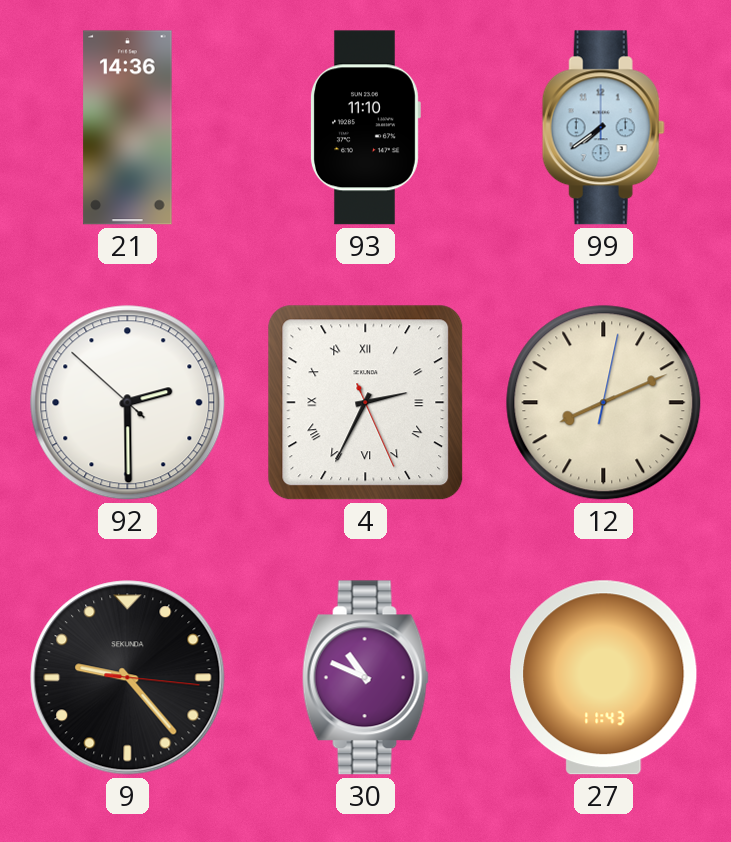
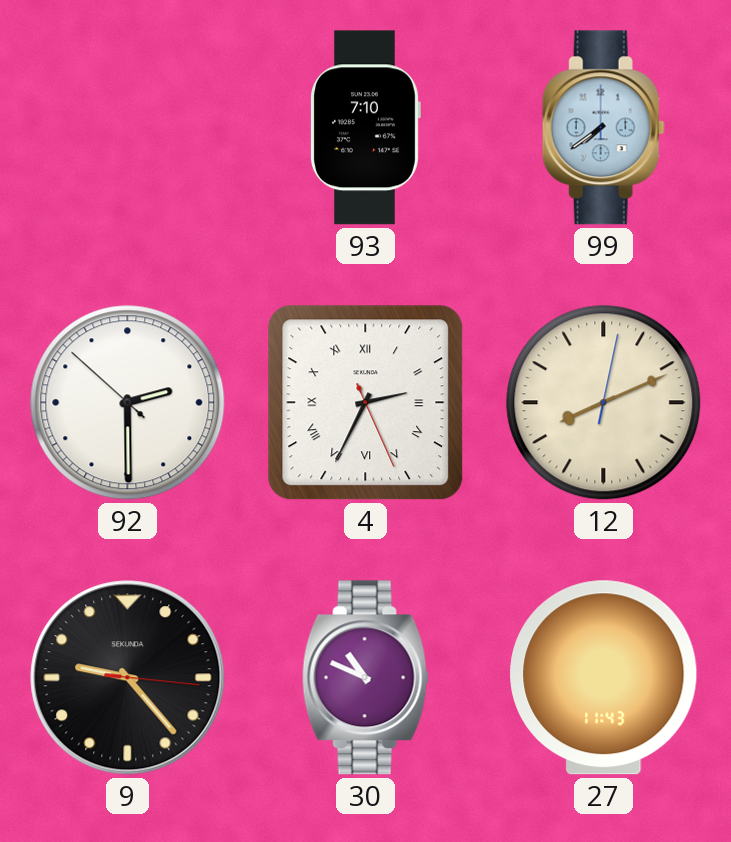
21: 14:36 -> none
93: 11:10 -> 7:10
